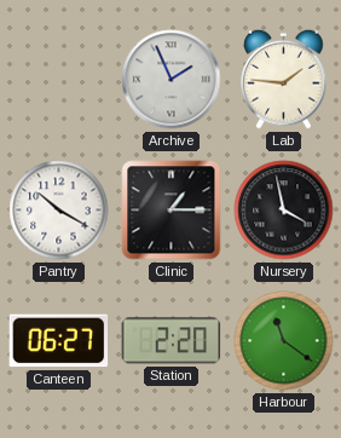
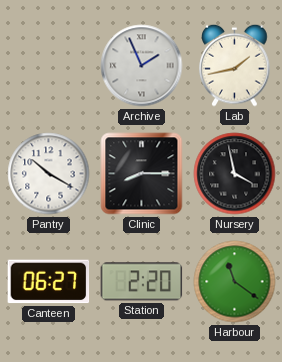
Lab: 1:46 -> 1:43
Clinic: 1:15 -> 8:15
